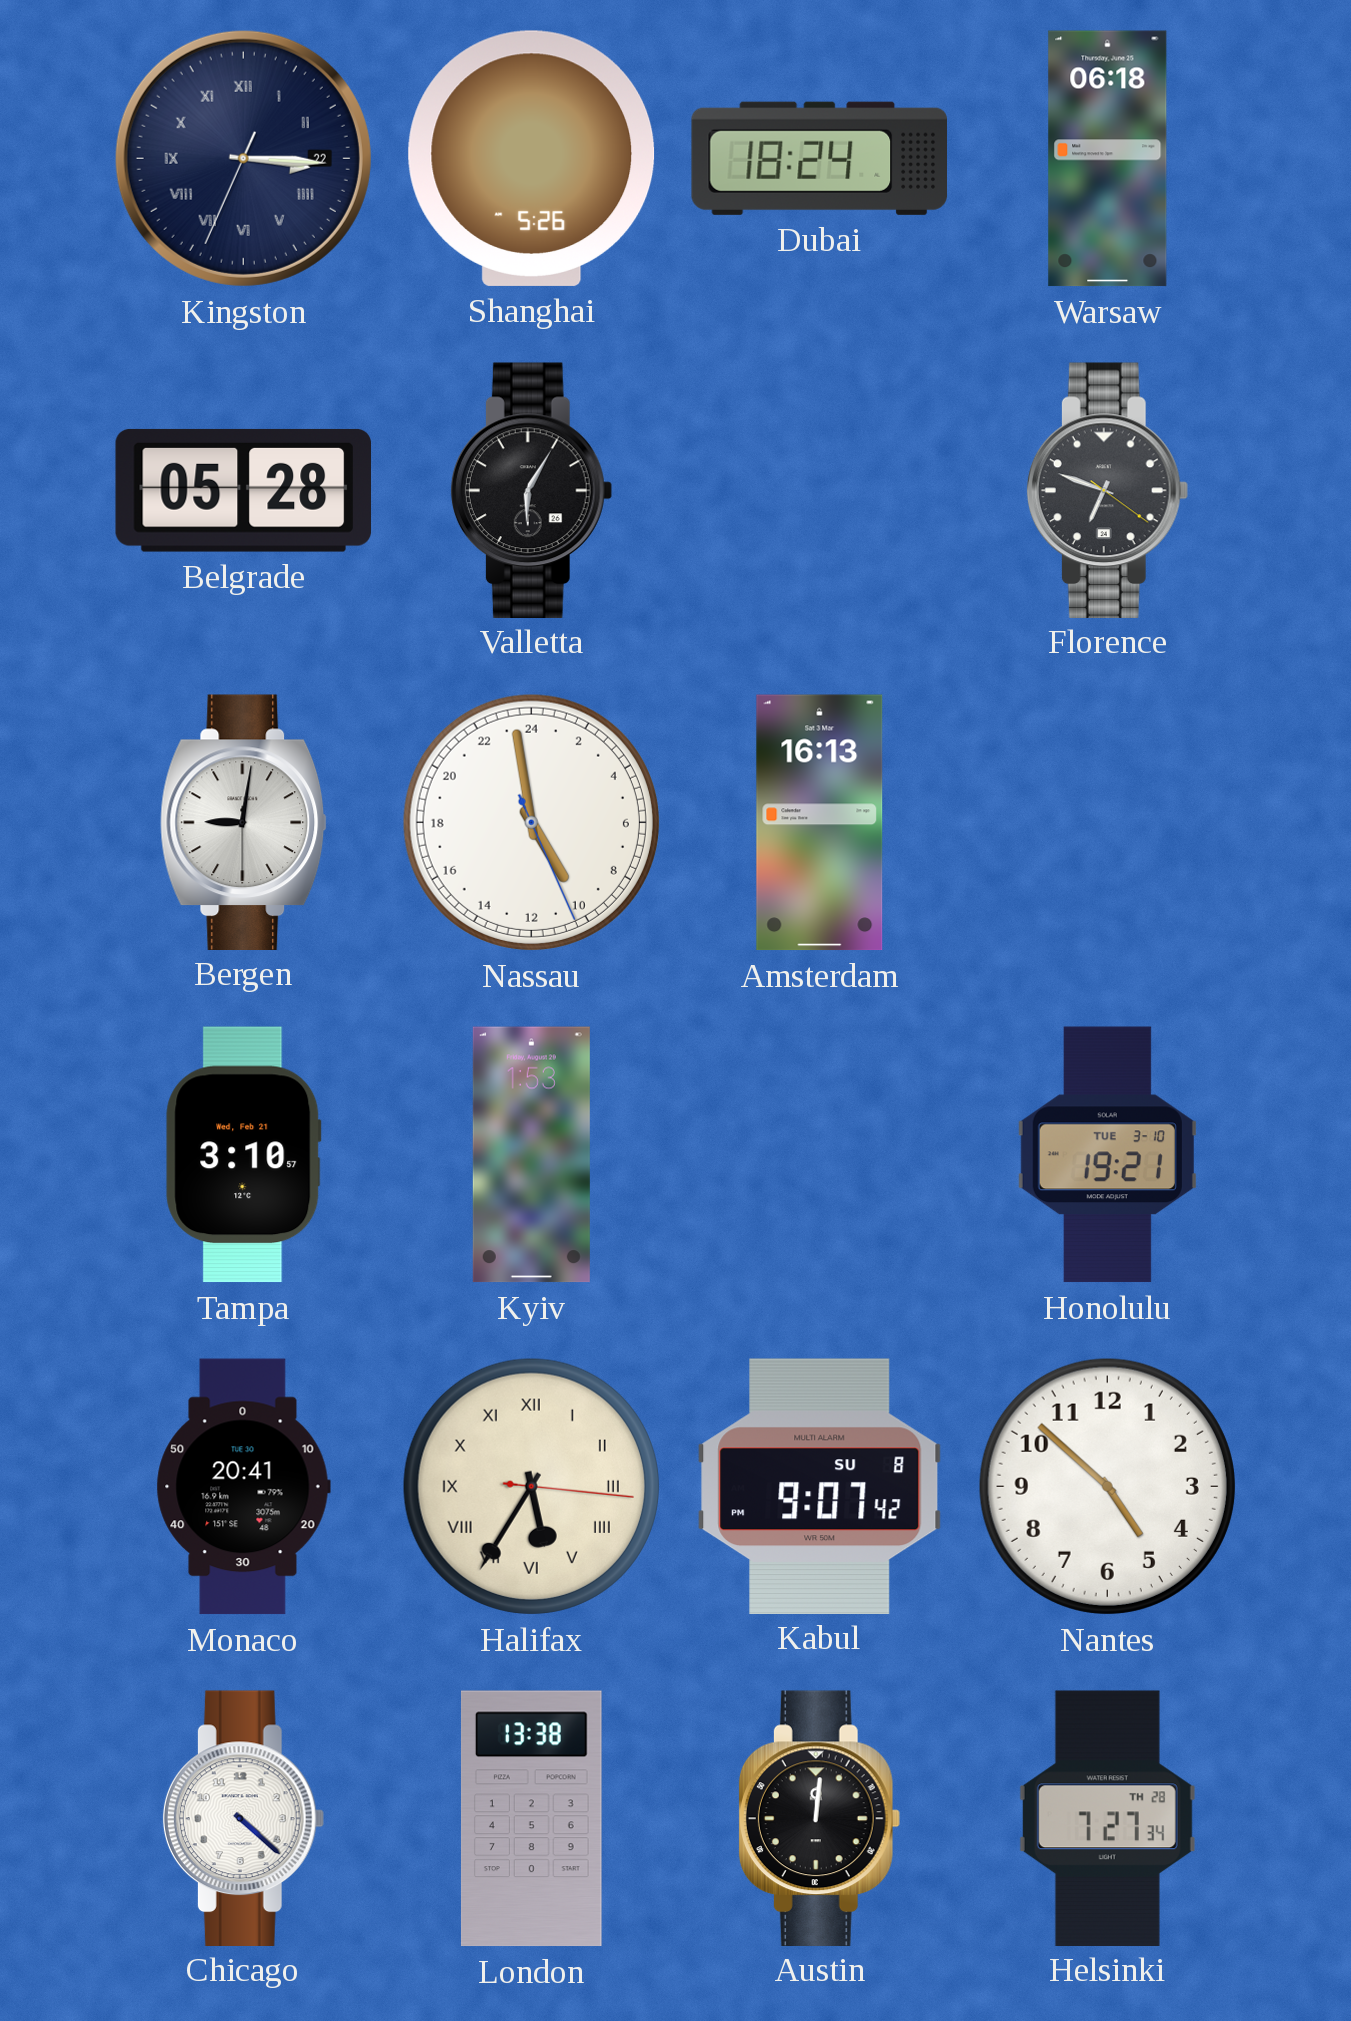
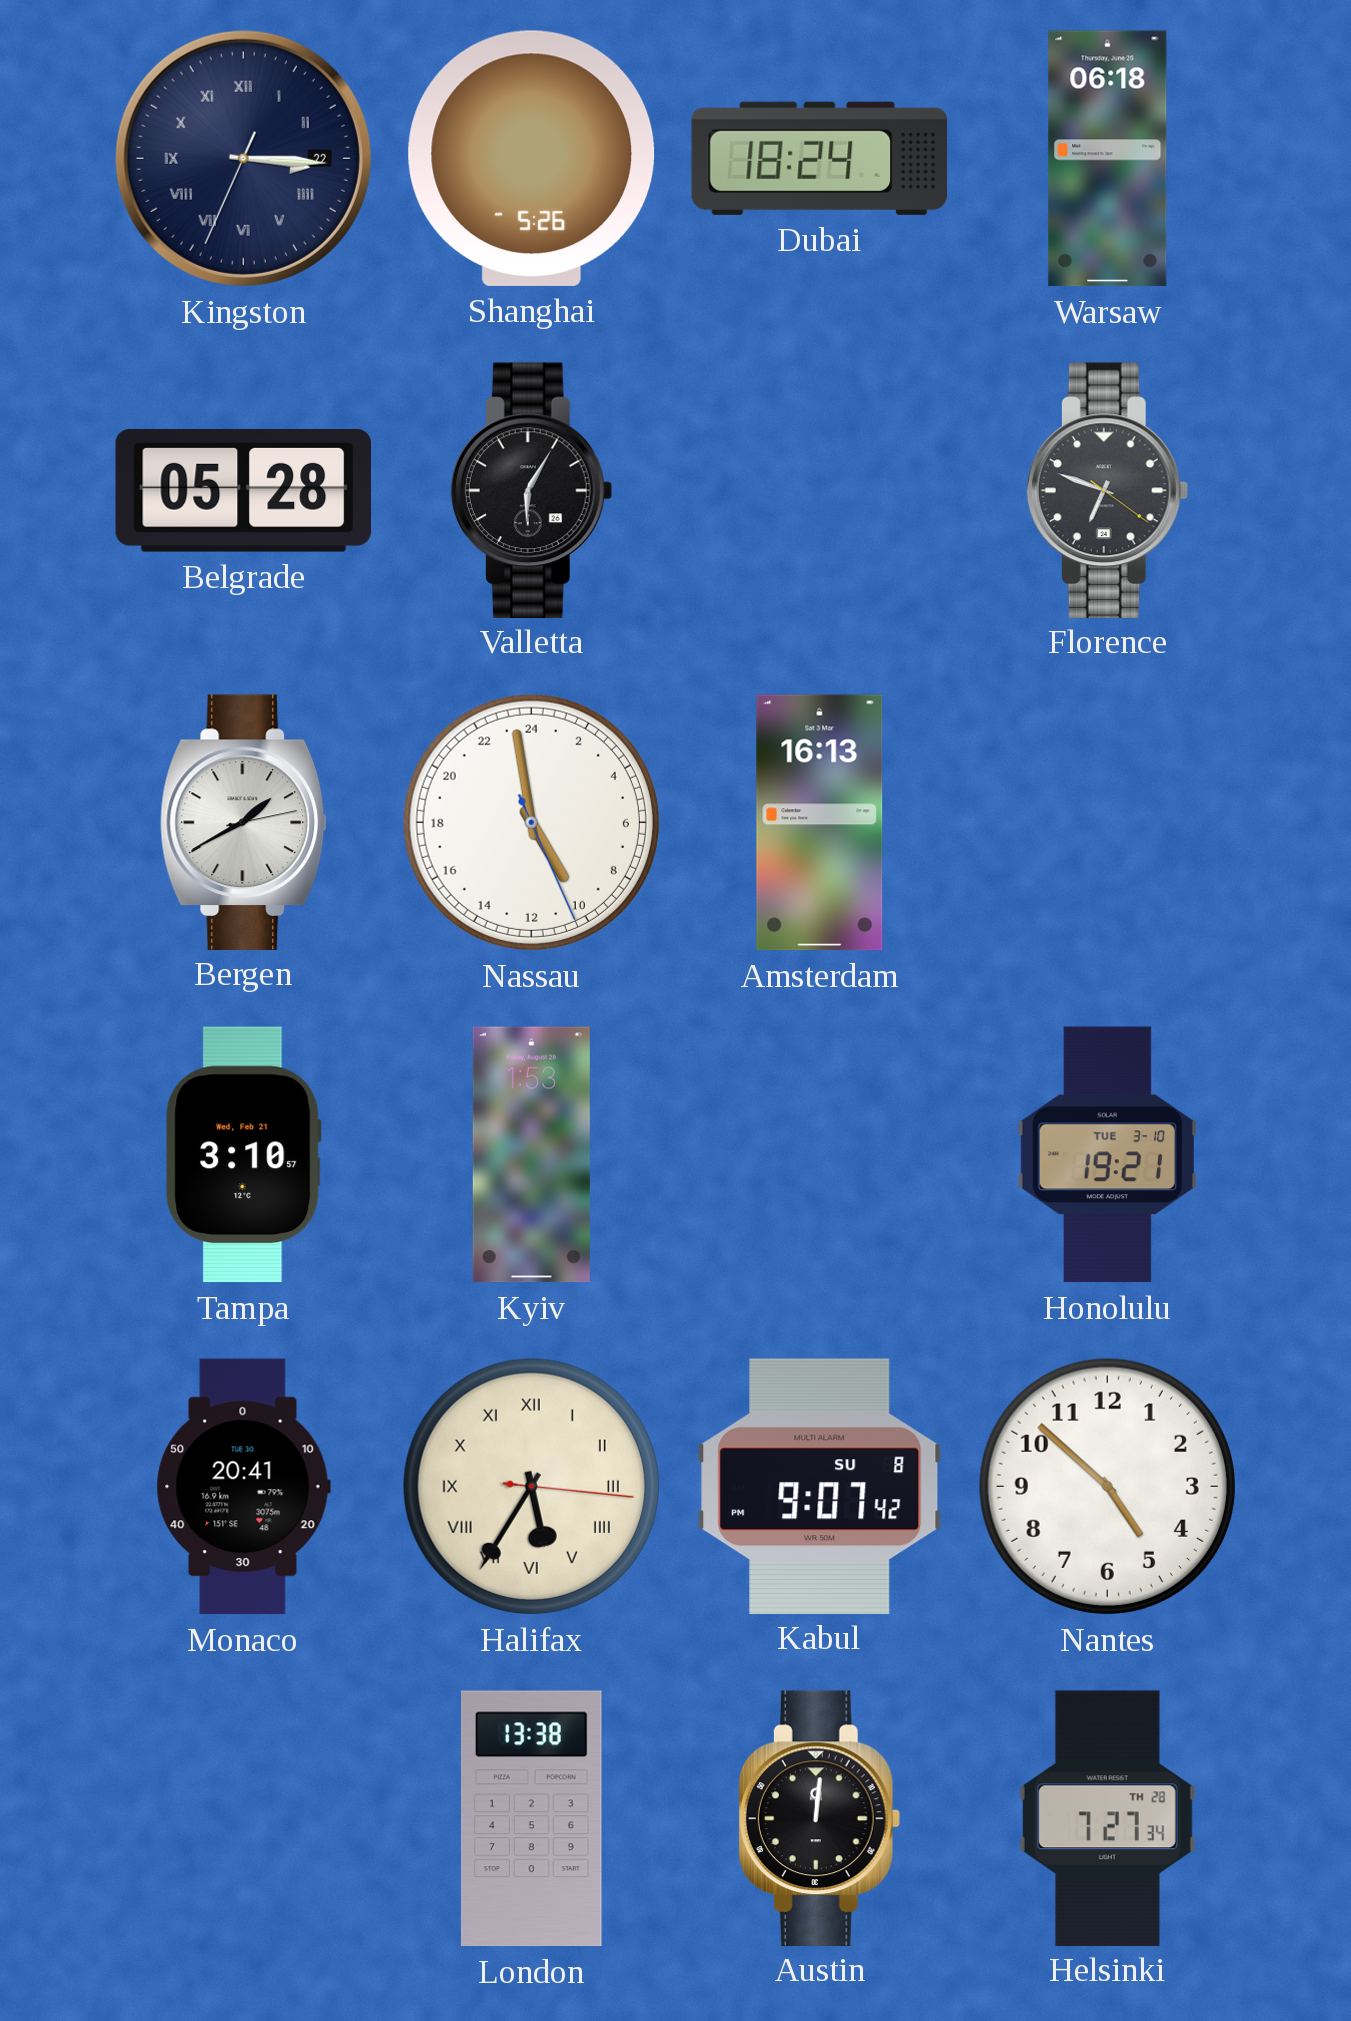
Bergen: 9:01 -> 1:40
Chicago: 4:22 -> none
